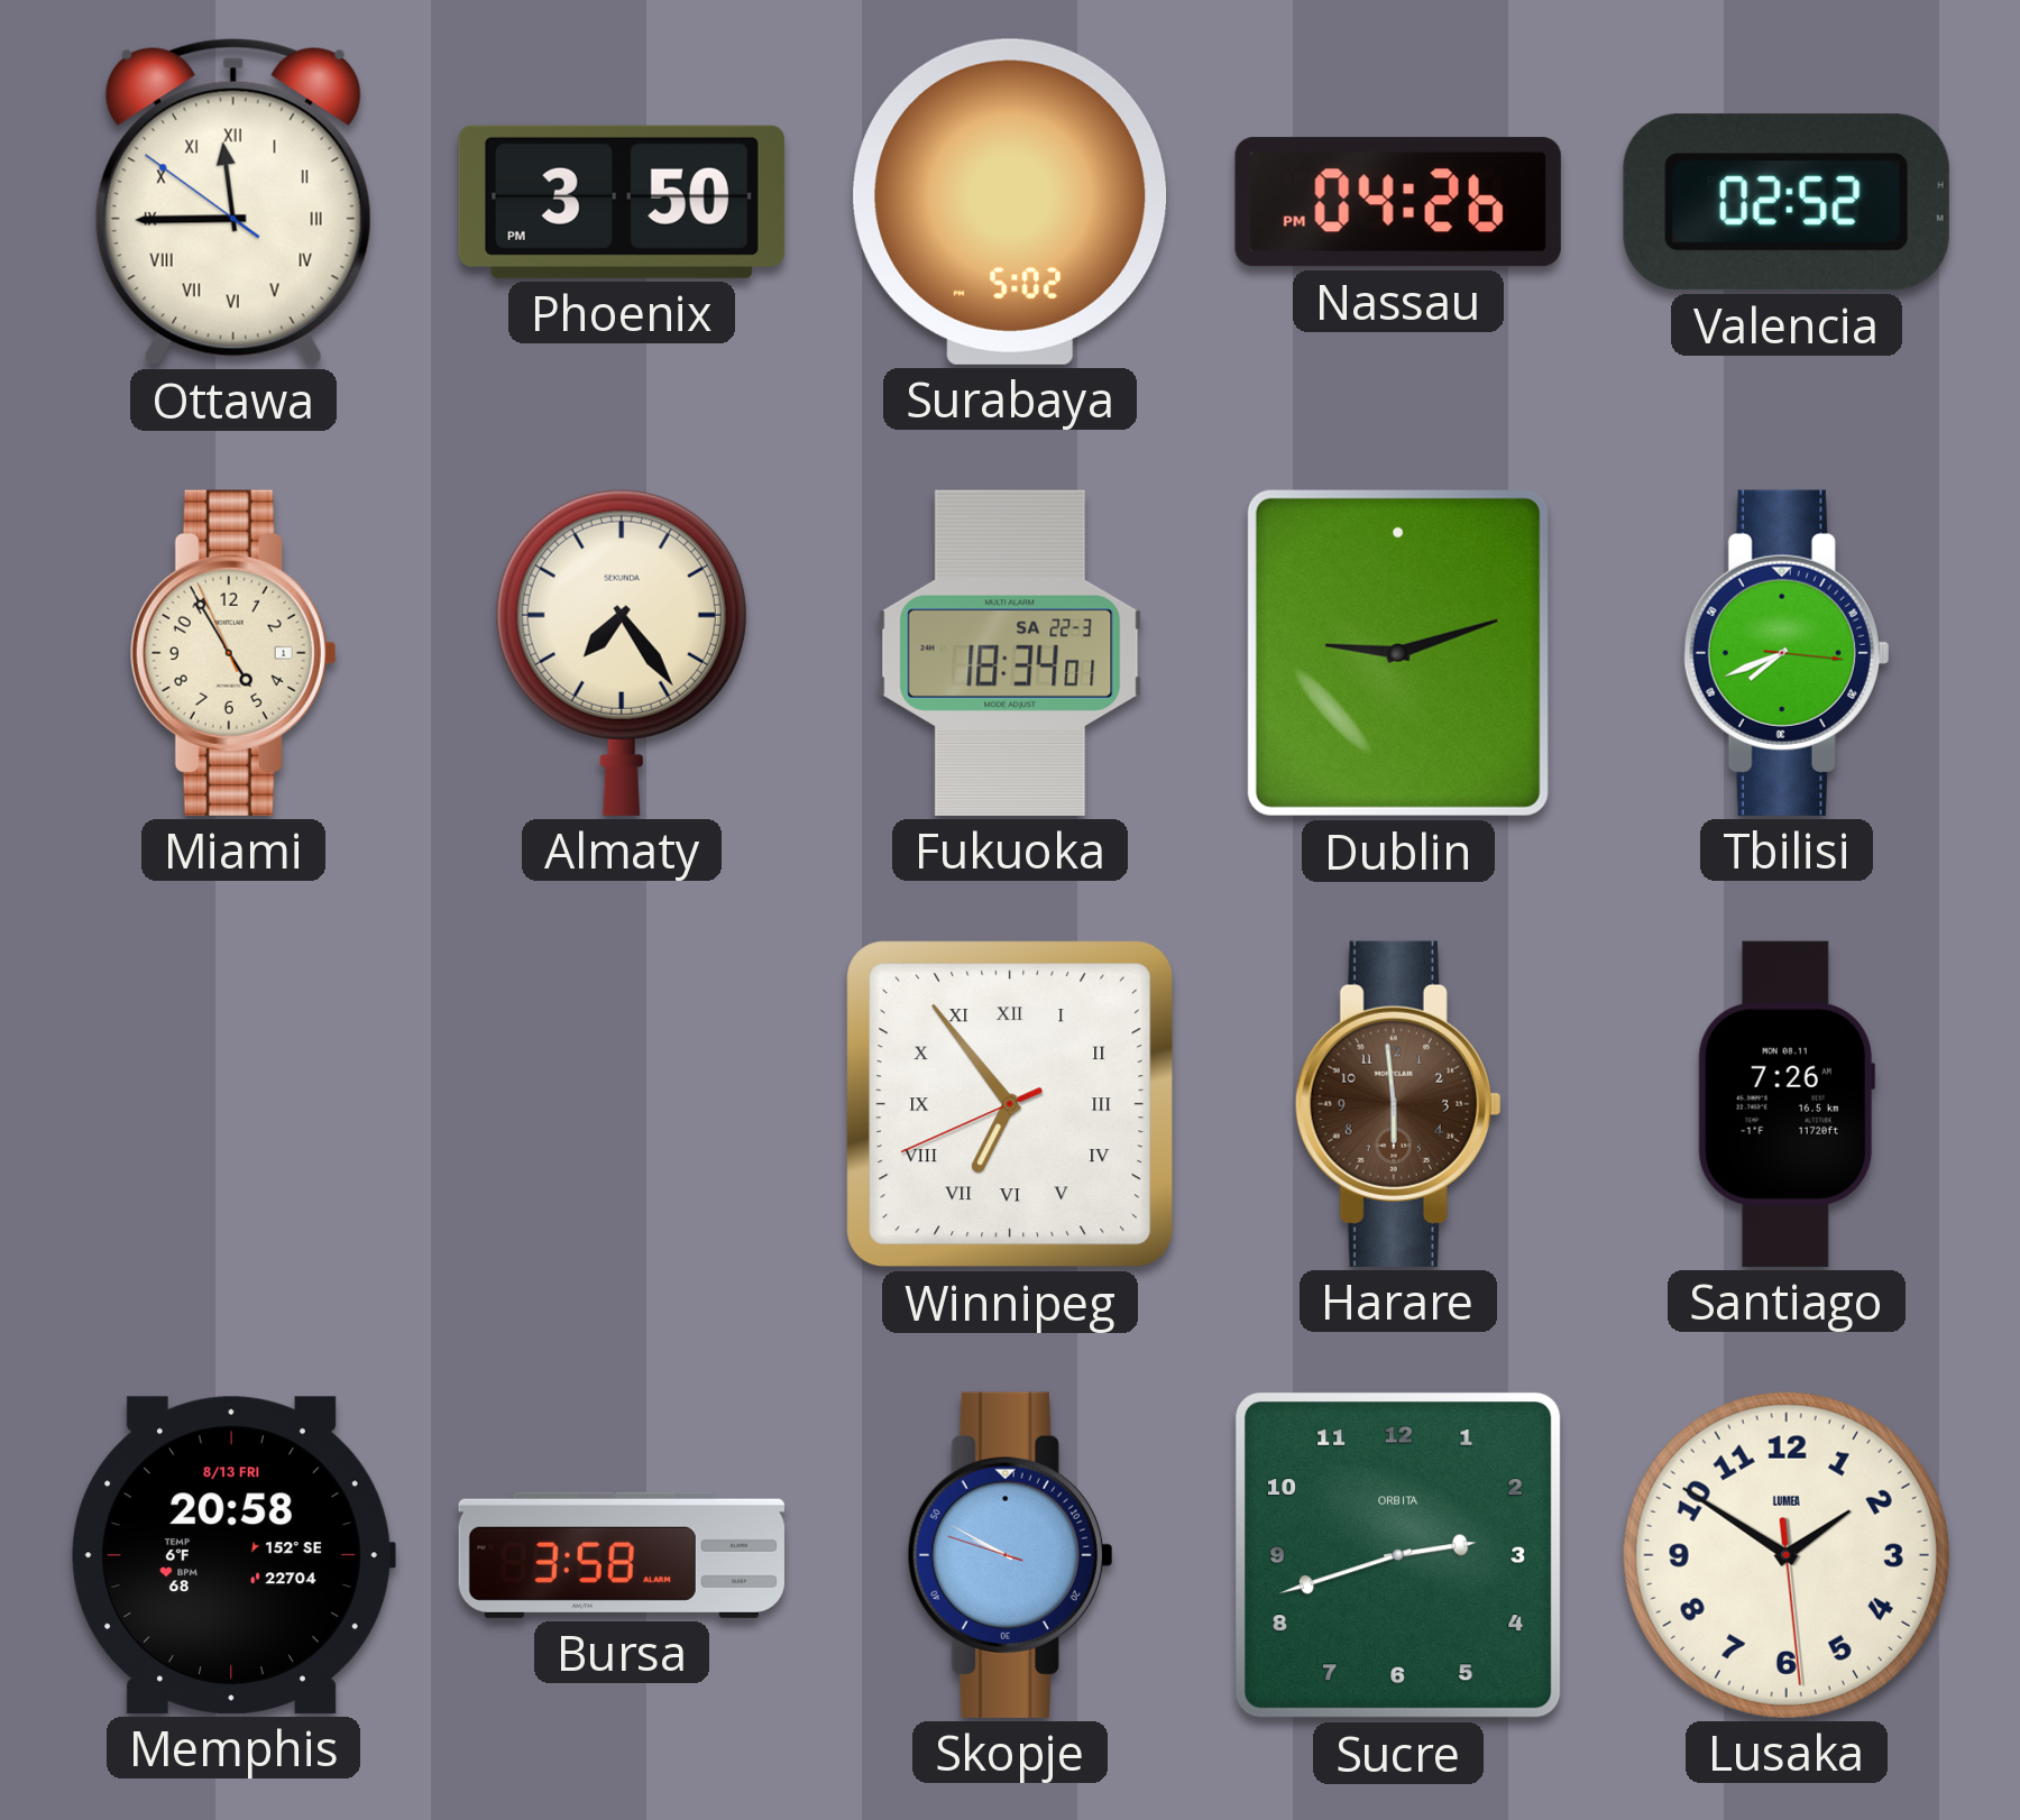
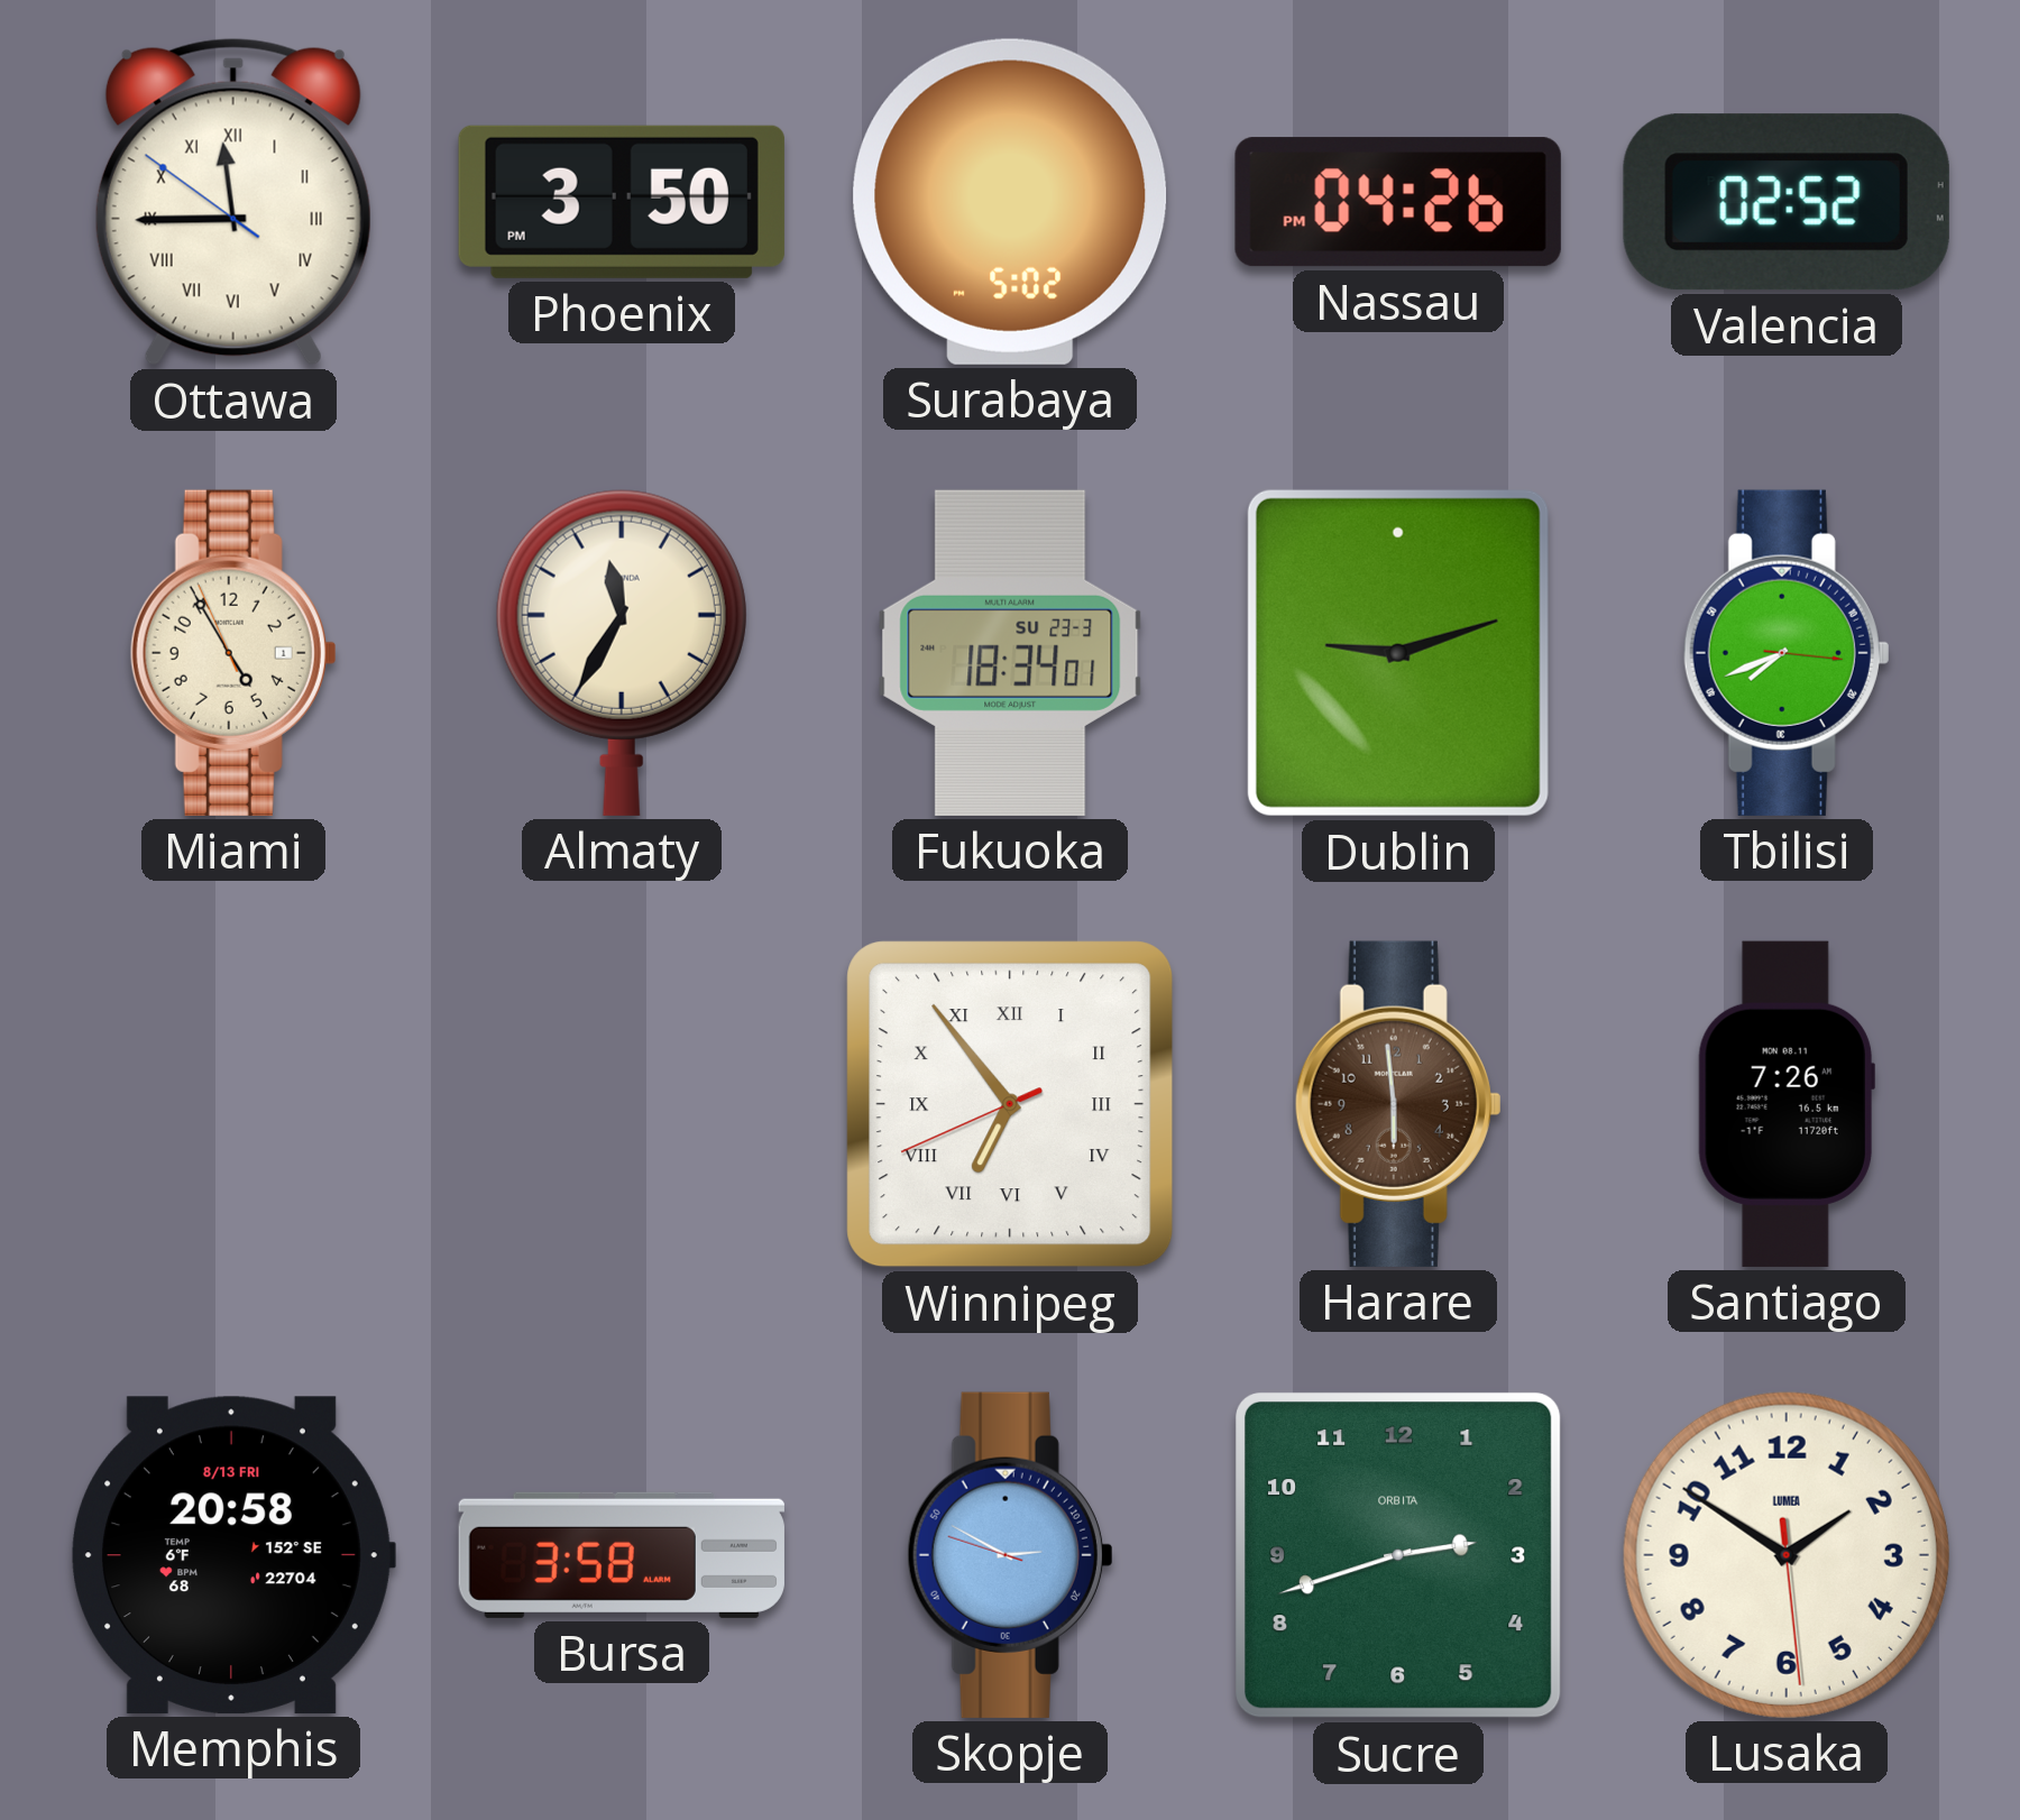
Almaty: 7:24 -> 11:35
Fukuoka date: SA 22-3 -> SU 23-3
Skopje: 9:49 -> 2:49
